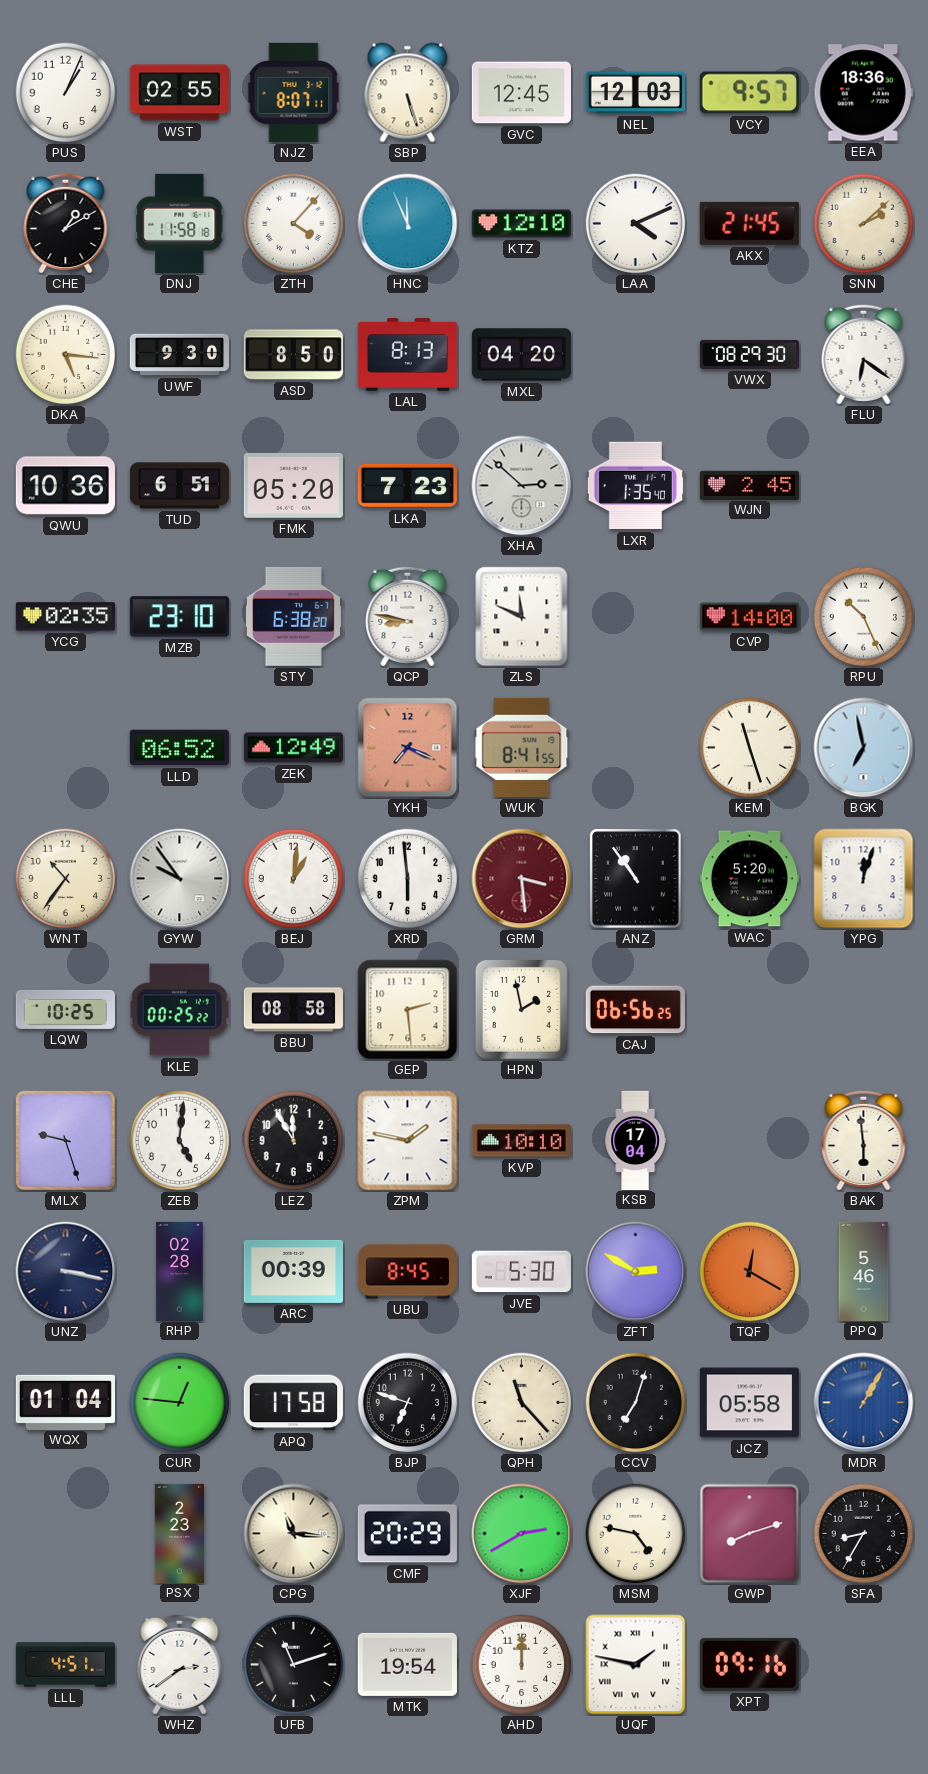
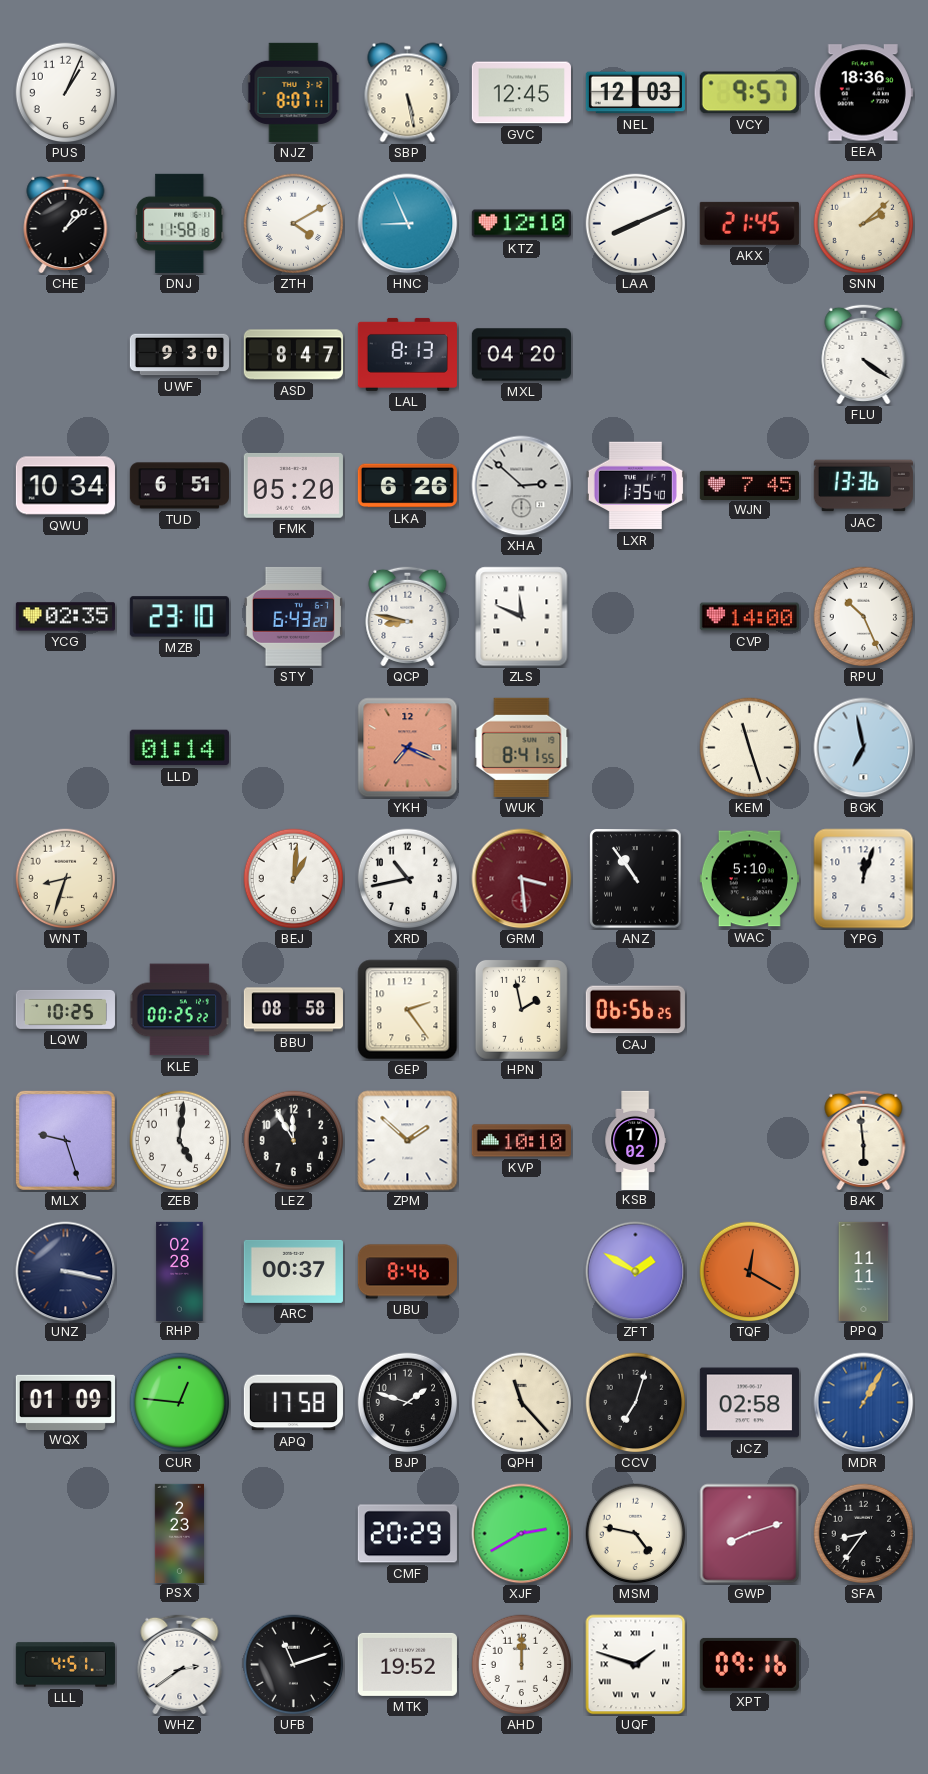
WST: 02:55 -> none
SBP: 5:27 -> 5:28
CHE: 1:10 -> 1:08
ZTH: 4:07 -> 4:10
HNC: 11:56 -> 8:56
LAA: 4:11 -> 8:11
DKA: 5:16 -> none
ASD: 8:50 -> 8:47
VWX: 08:29 -> none
FLU: 6:21 -> 4:21
QWU: 10:36 -> 10:34
LKA: 7:23 -> 6:26
WJN: 2:45 -> 7:45
JAC: none -> 13:36
STY: 6:38 -> 6:43
LLD: 06:52 -> 01:14
ZEK: 12:49 -> none
WNT: 10:36 -> 8:33
GYW: 9:54 -> none
XRD: 5:59 -> 10:43
WAC: 5:20 -> 5:10
GEP: 2:29 -> 2:24
ZPM: 1:47 -> 1:52
KSB: 17:04 -> 17:02
ARC: 00:39 -> 00:37
UBU: 8:45 -> 8:46
JVE: 5:30 -> none
ZFT: 2:50 -> 1:50
PPQ: 5:46 -> 11:11
WQX: 01:04 -> 01:09
BJP: 6:48 -> 1:48
JCZ: 05:58 -> 02:58
CPG: 11:16 -> none
SFA: 8:35 -> 8:36
MTK: 19:54 -> 19:52
UQF: 1:47 -> 1:48
